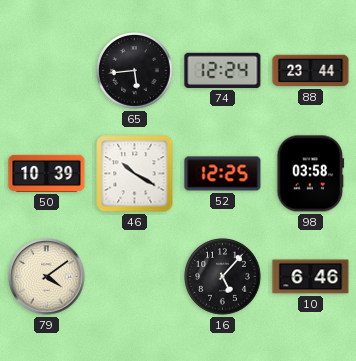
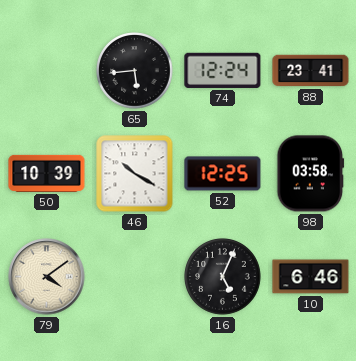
88: 23:44 -> 23:41
16: 5:07 -> 5:04
